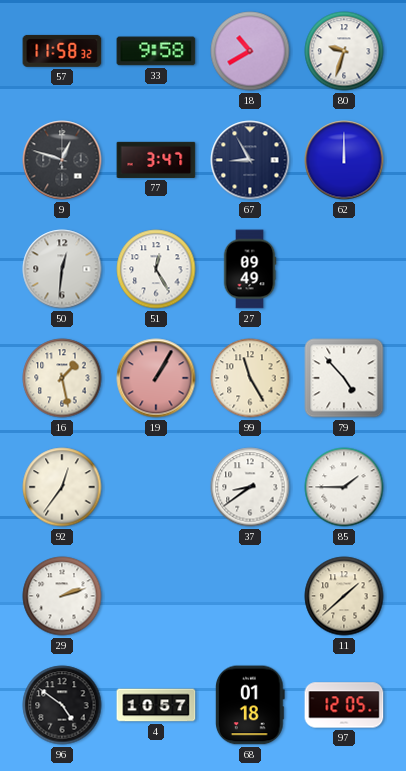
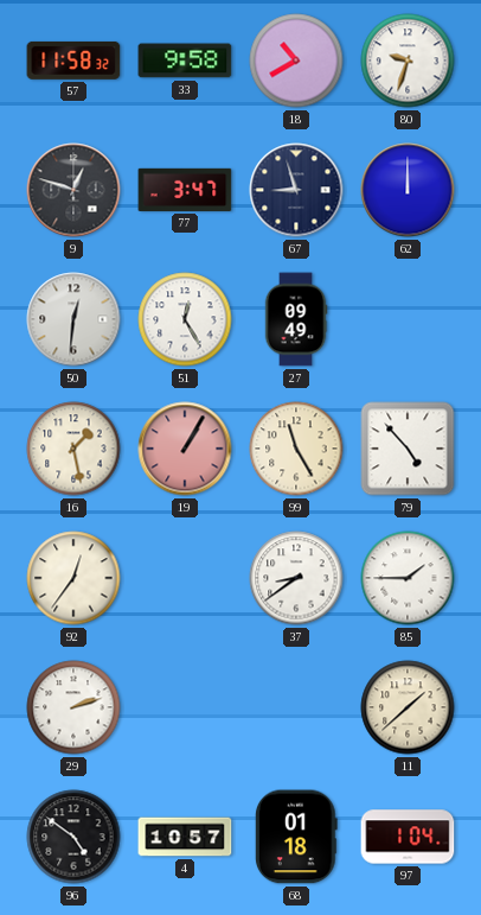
67: 8:55 -> 8:57
97: 12:05 -> 1:04
